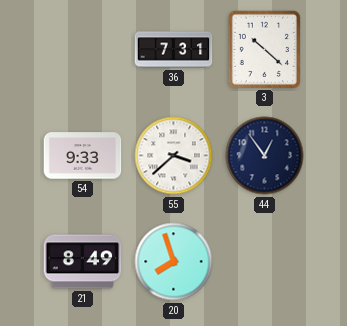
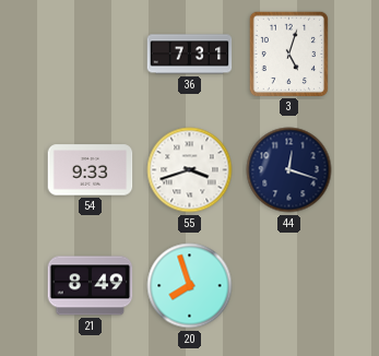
3: 10:22 -> 5:03
55: 3:38 -> 3:42
44: 12:54 -> 12:18
